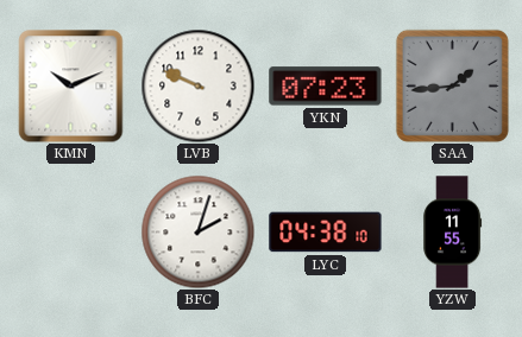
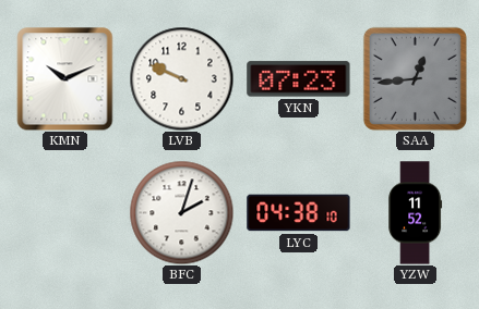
SAA: 1:44 -> 12:44
YZW: 11:55 -> 11:52
